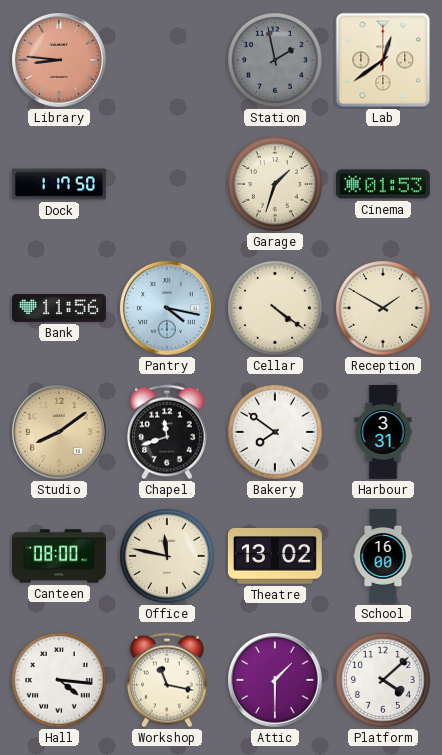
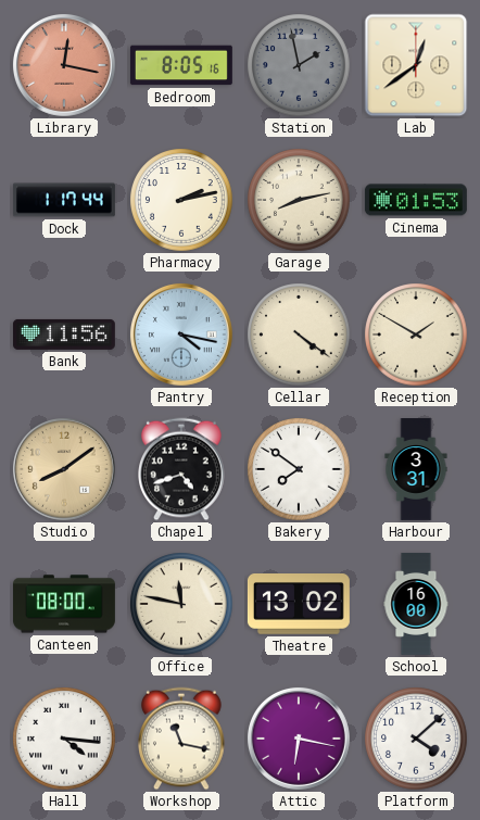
Library: 8:46 -> 12:17
Bedroom: none -> 8:05
Dock: 1:17:50 -> 1:17:44
Pharmacy: none -> 2:13
Garage: 1:33 -> 8:13
Chapel: 11:42 -> 4:42
Attic: 1:30 -> 6:17
